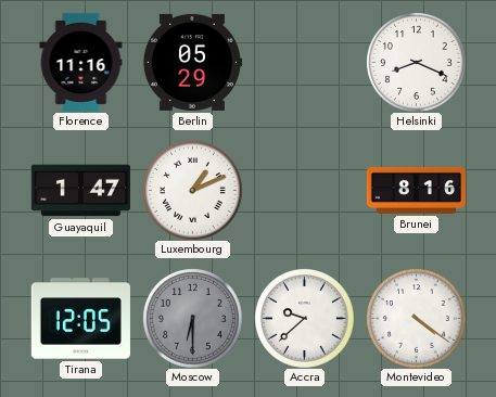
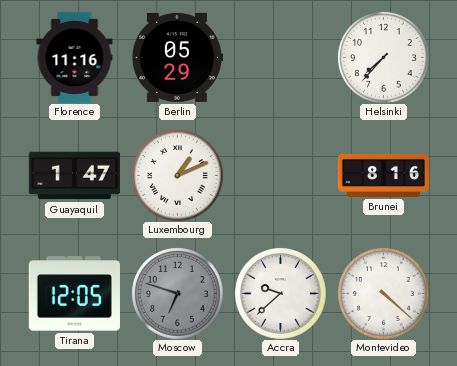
Helsinki: 8:19 -> 7:37
Moscow: 6:30 -> 6:48
Montevideo: 4:21 -> 4:22
